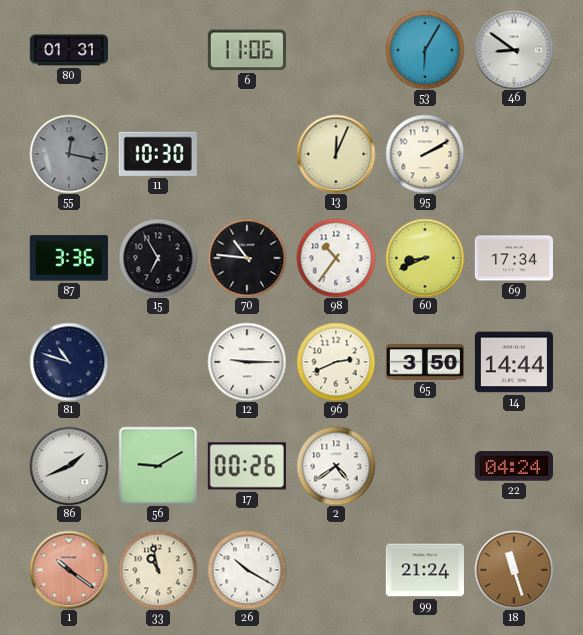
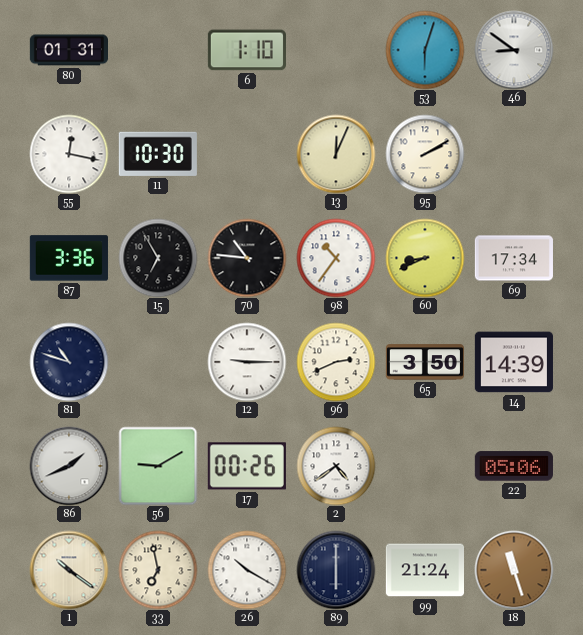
6: 11:06 -> 1:10
53: 6:05 -> 6:03
55 dial: grey -> white
14: 14:44 -> 14:39
22: 04:24 -> 05:06
1 dial: salmon -> cream
33: 10:58 -> 6:58
89: none -> 6:00
